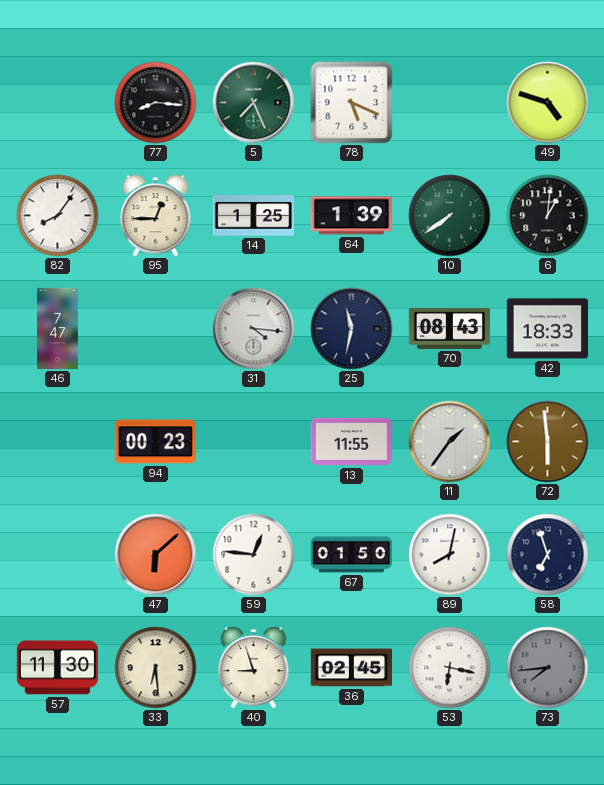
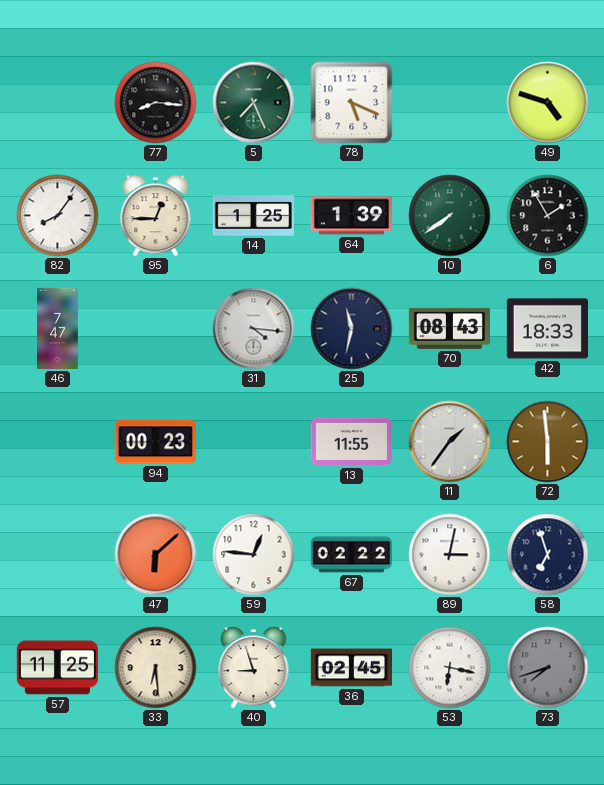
6: 1:01 -> 1:55
67: 01:50 -> 02:22
89: 8:02 -> 3:02
57: 11:30 -> 11:25
73: 7:44 -> 7:42
